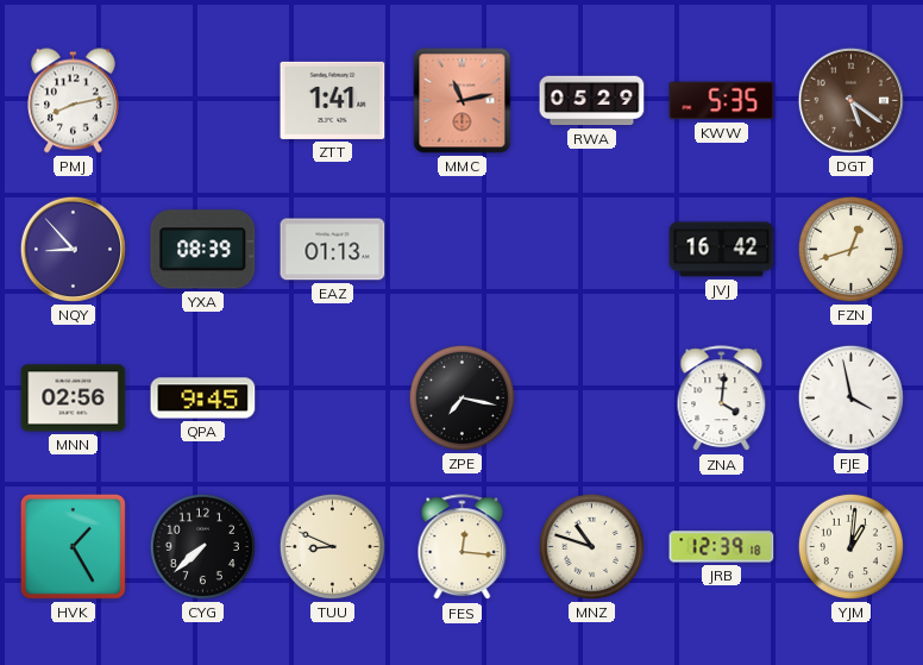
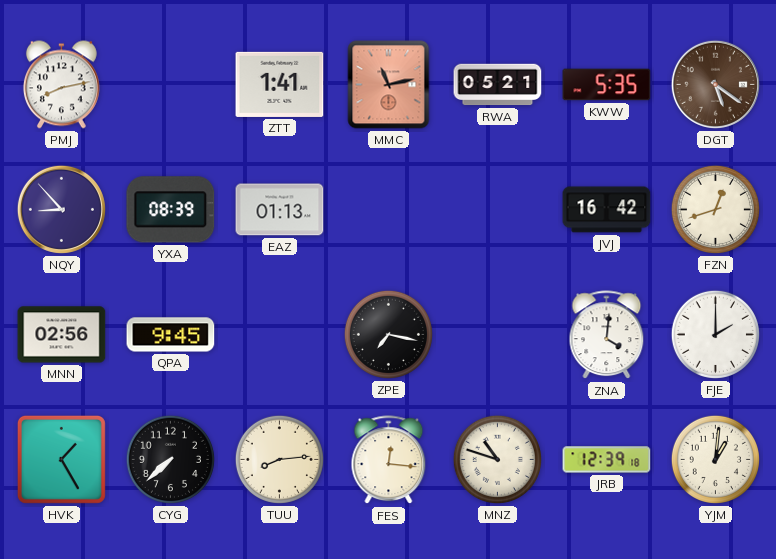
RWA: 05:29 -> 05:21
FJE: 3:58 -> 2:00
TUU: 8:49 -> 8:14
